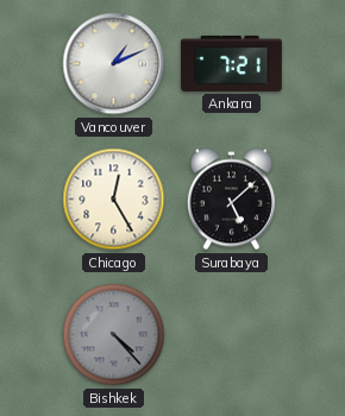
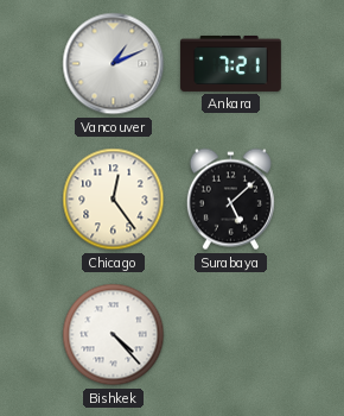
Chicago: 12:25 -> 12:24
Bishkek dial: grey -> white
